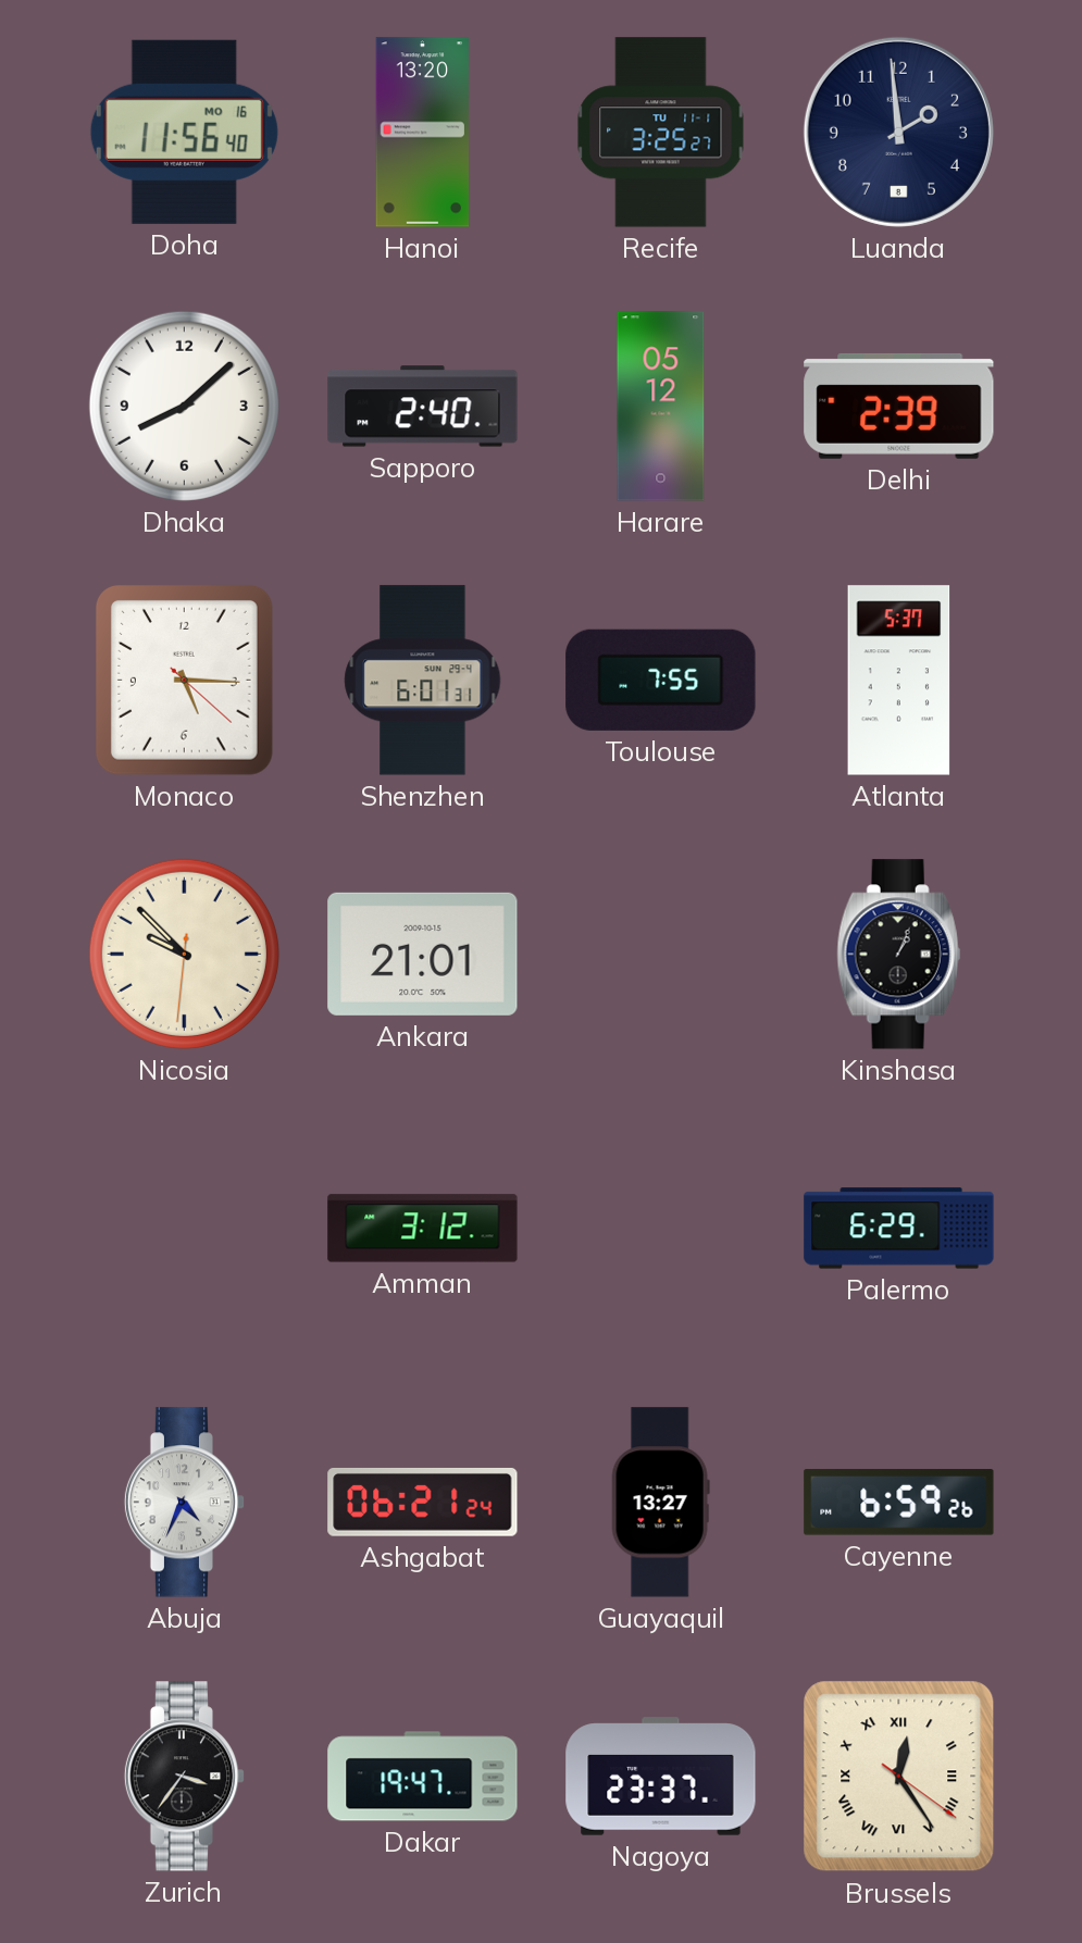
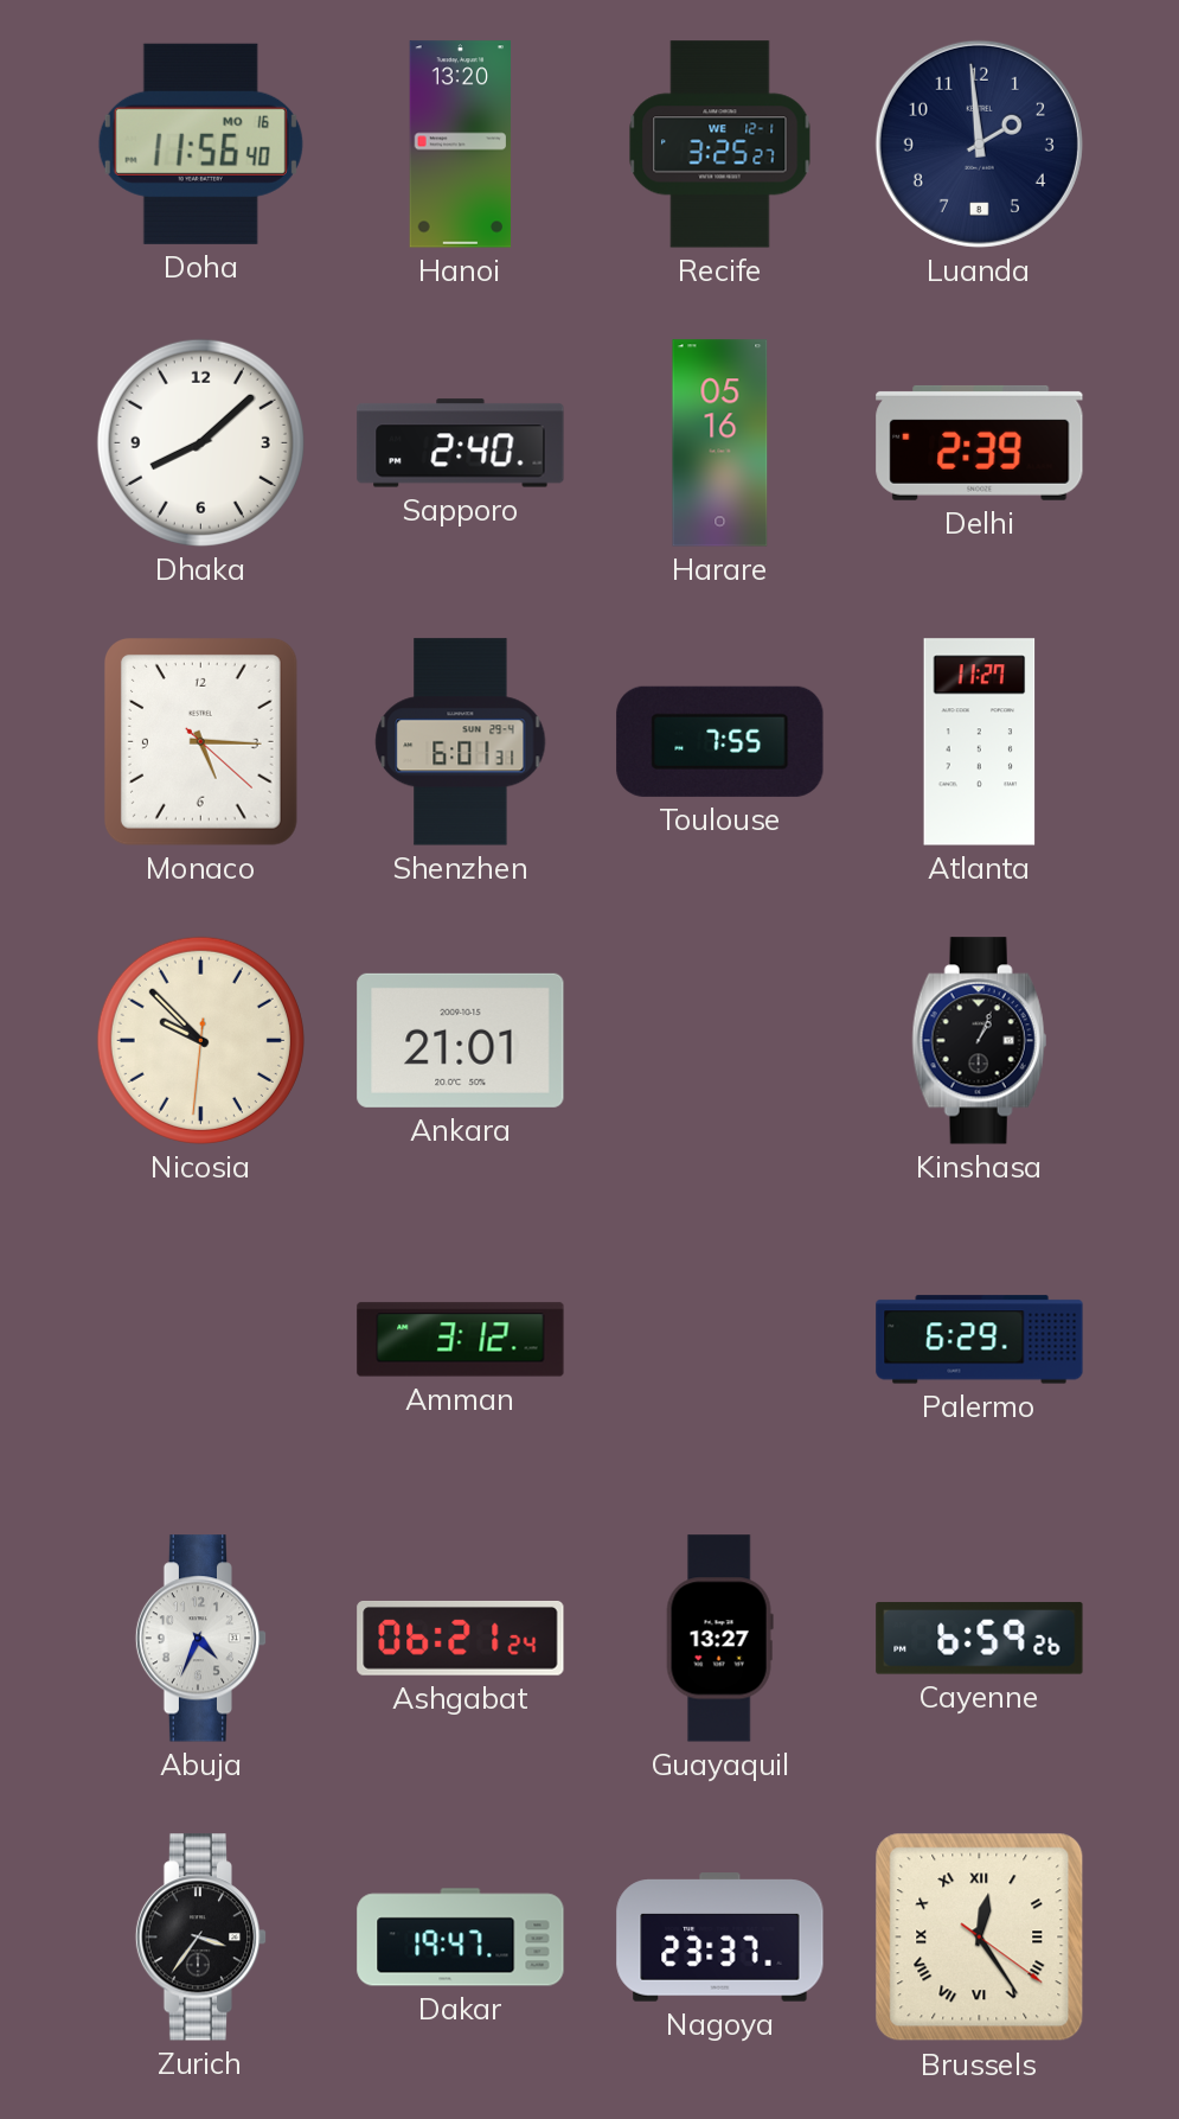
Recife date: TU 11-1 -> WE 12-1
Harare: 05:12 -> 05:16
Atlanta: 5:37 -> 11:27
